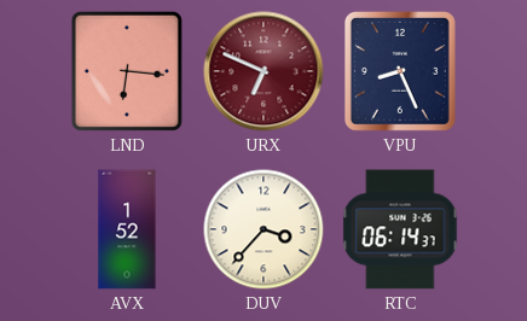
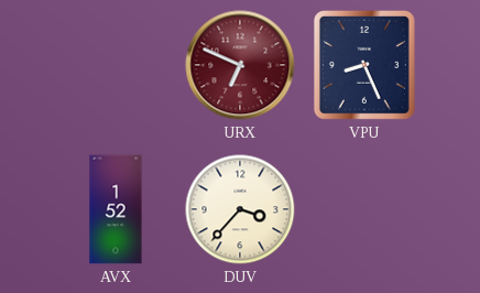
LND: 6:16 -> none
RTC: 06:14 -> none
